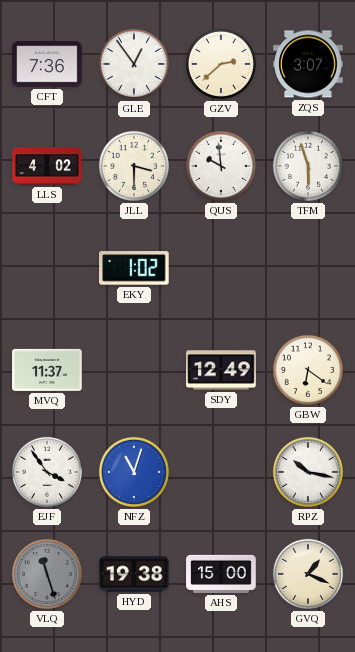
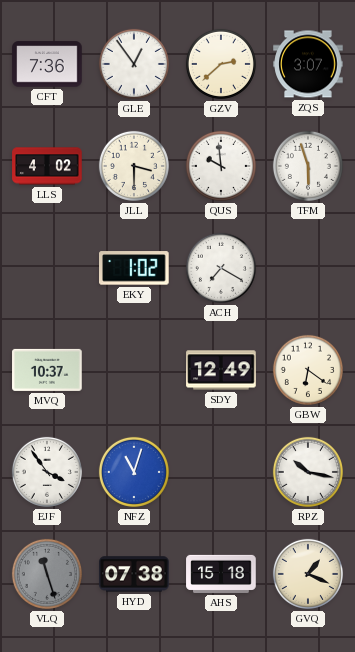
ACH: none -> 7:20
MVQ: 11:37 -> 10:37
HYD: 19:38 -> 07:38
AHS: 15:00 -> 15:18
